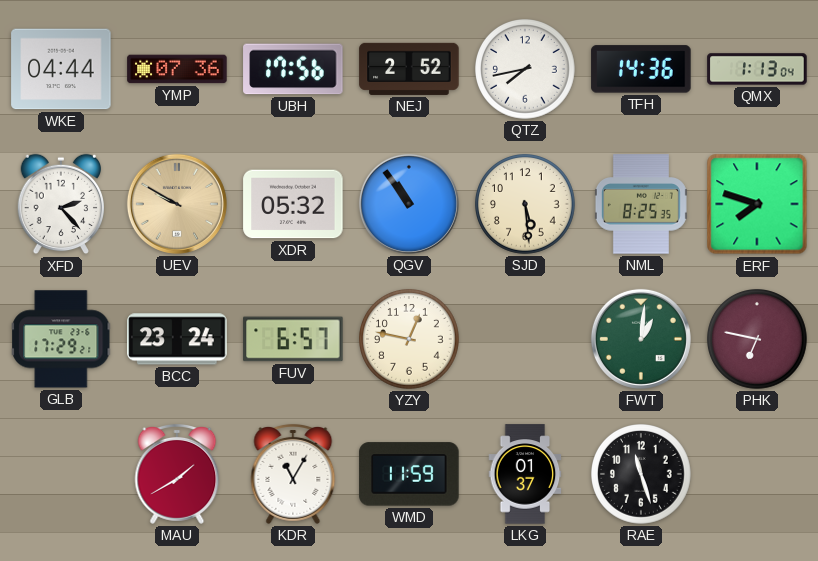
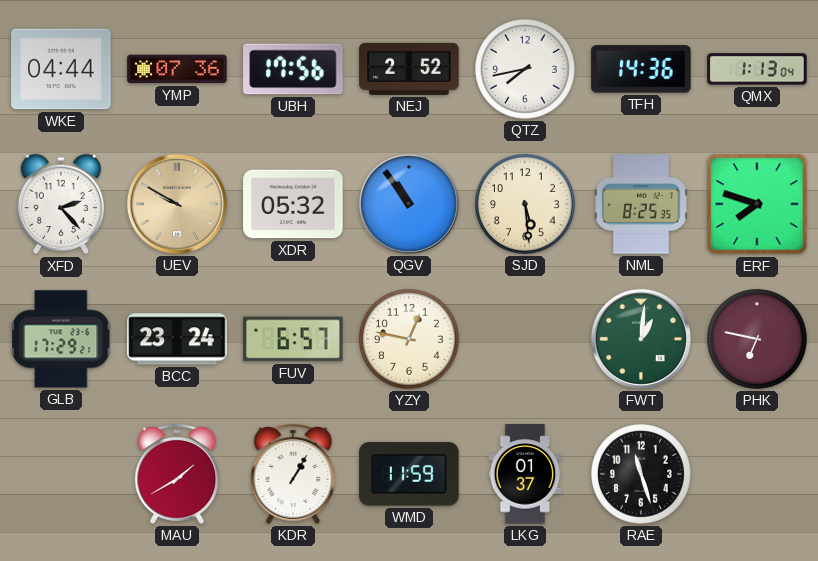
KDR: 11:05 -> 1:05
